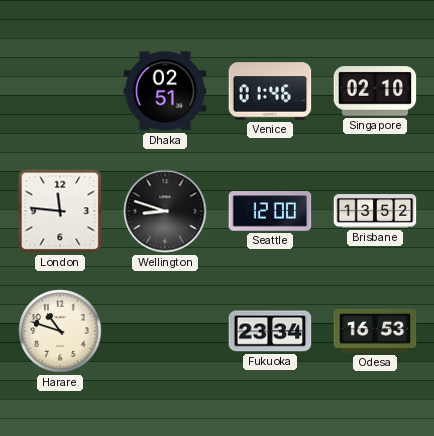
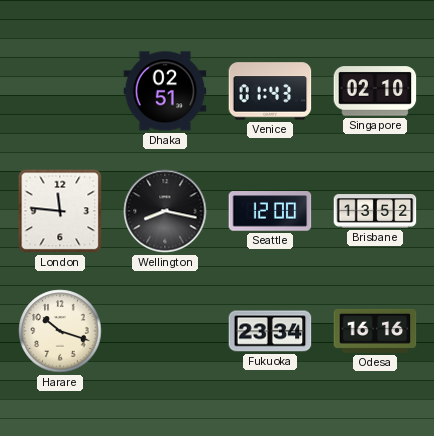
Venice: 01:46 -> 01:43
Wellington: 8:48 -> 8:17
Harare: 10:48 -> 10:18
Odesa: 16:53 -> 16:16
